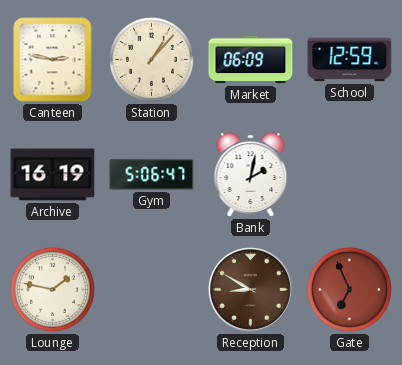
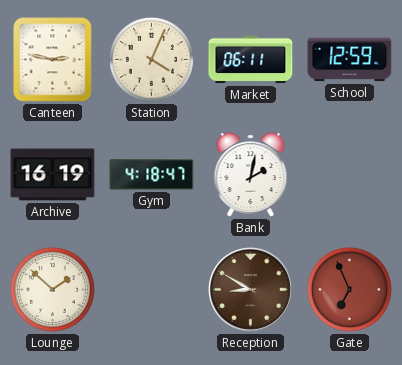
Station: 1:07 -> 4:04
Market: 06:09 -> 06:11
Gym: 5:06 -> 4:18
Lounge: 1:47 -> 1:52
